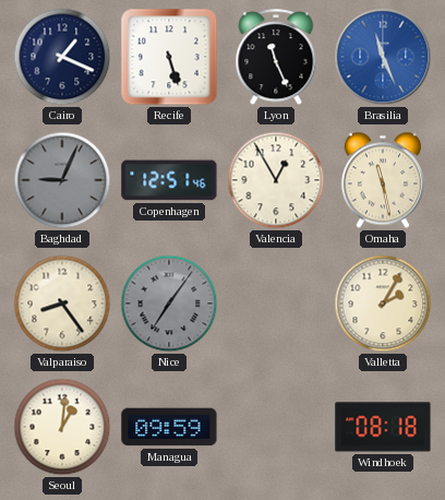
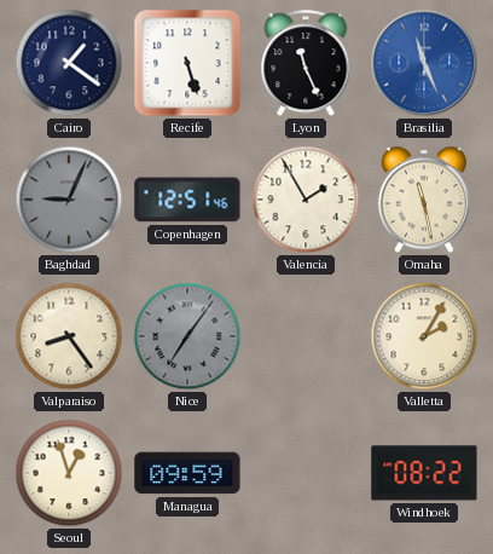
Cairo: 1:19 -> 1:21
Valencia: 12:55 -> 1:55
Seoul: 1:01 -> 12:57
Windhoek: 08:18 -> 08:22
